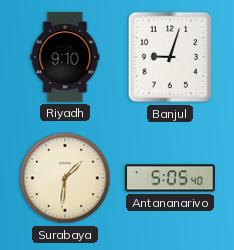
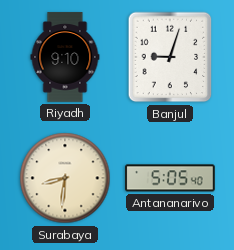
Surabaya: 1:31 -> 8:31
